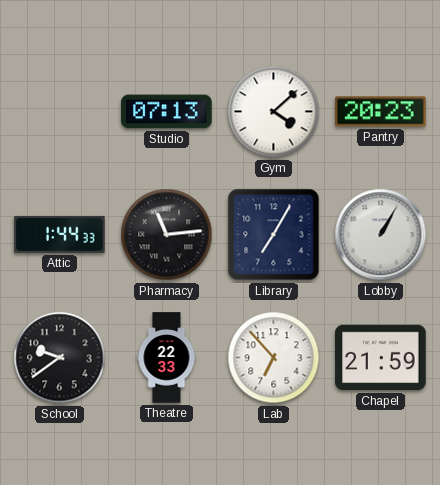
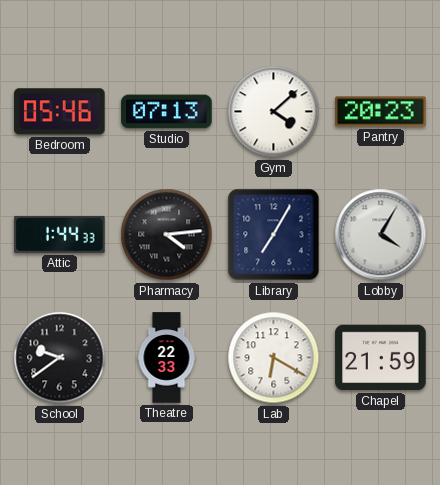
Bedroom: none -> 05:46
Pharmacy: 11:14 -> 4:14
Lobby: 1:05 -> 4:05
Lab: 6:53 -> 6:20
